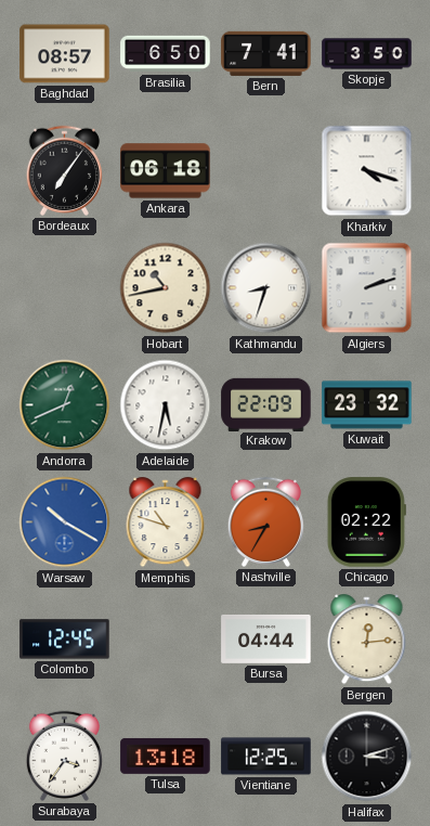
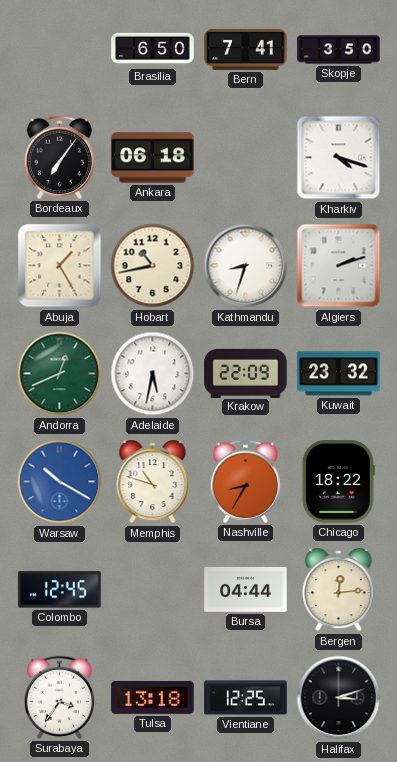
Baghdad: 08:57 -> none
Abuja: none -> 1:25
Chicago: 02:22 -> 18:22
